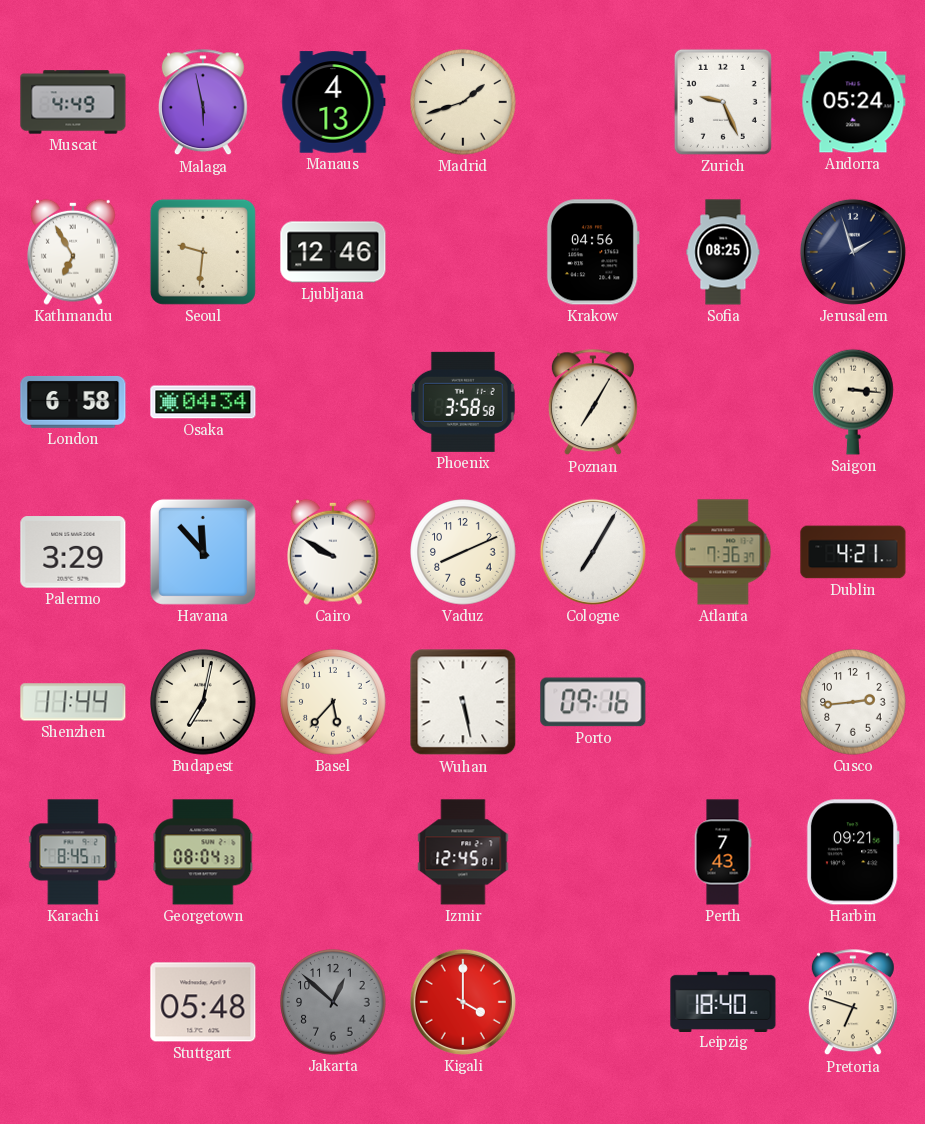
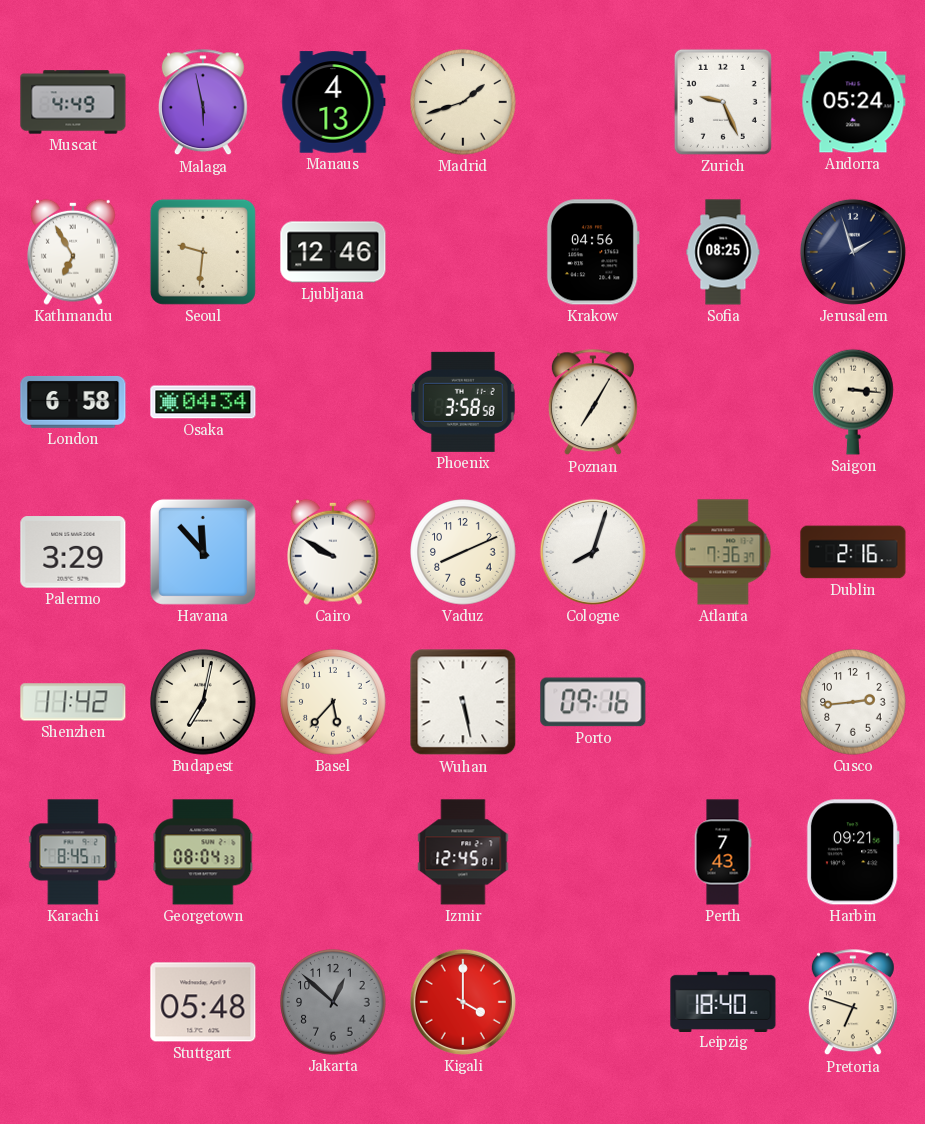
Cologne: 7:05 -> 8:03
Dublin: 4:21 -> 2:16
Shenzhen: 11:44 -> 11:42
